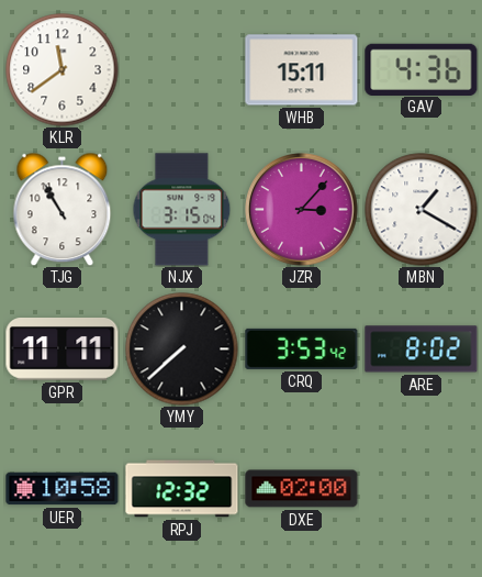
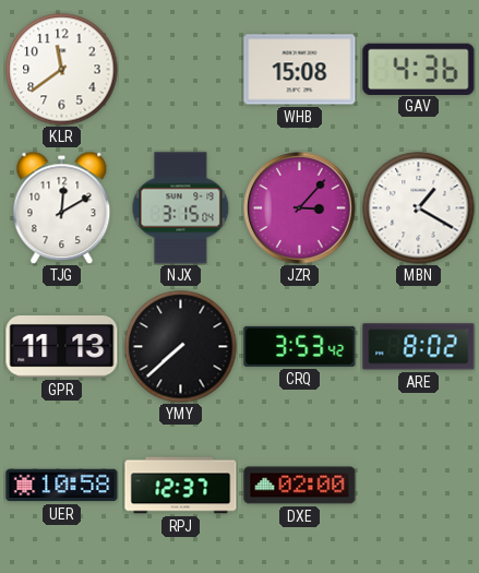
WHB: 15:11 -> 15:08
TJG: 10:55 -> 12:10
GPR: 11:11 -> 11:13
RPJ: 12:32 -> 12:37
